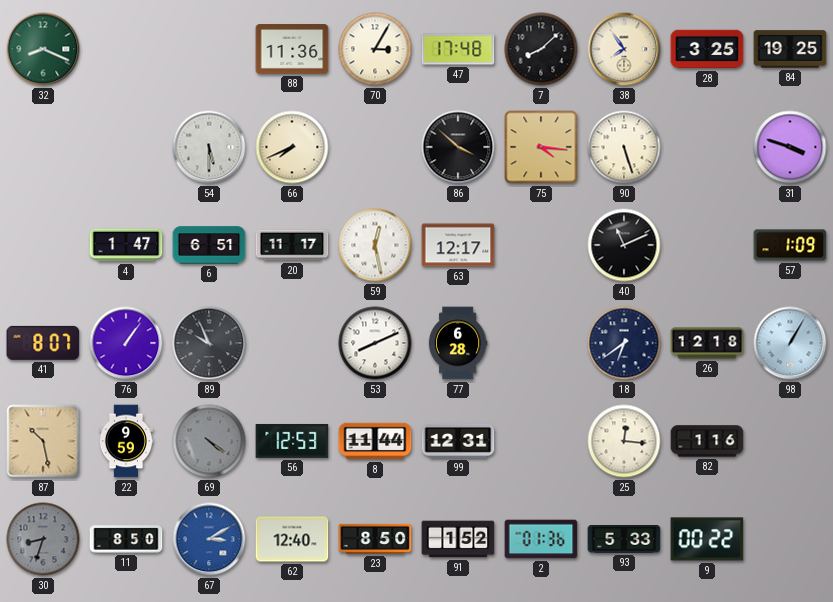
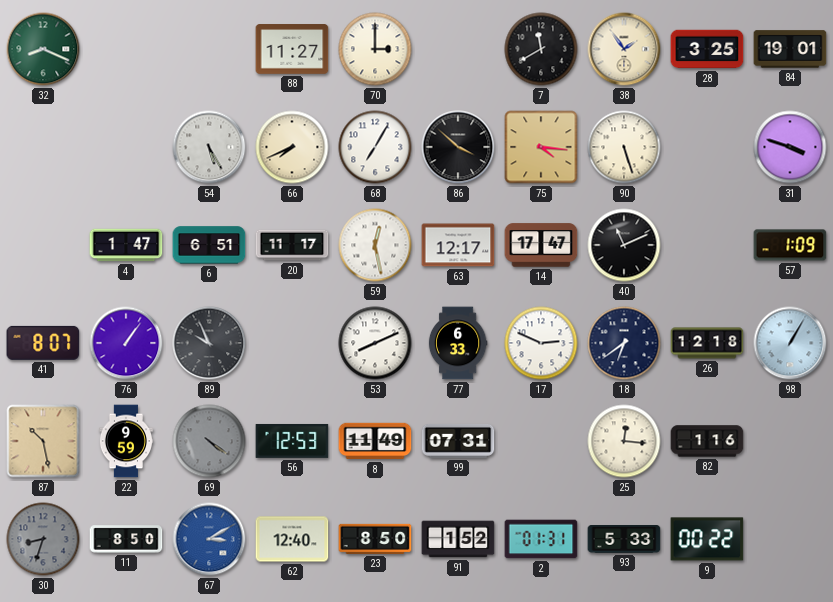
88: 11:36 -> 11:27
70: 3:05 -> 3:00
47: 17:48 -> none
7: 8:08 -> 11:40
38: 7:54 -> 1:54
84: 19:25 -> 19:01
54: 5:30 -> 5:25
68: none -> 7:05
14: none -> 17:47
77: 6:28 -> 6:33
17: none -> 2:49
8: 11:44 -> 11:49
99: 12:31 -> 07:31
2: 01:36 -> 01:31
